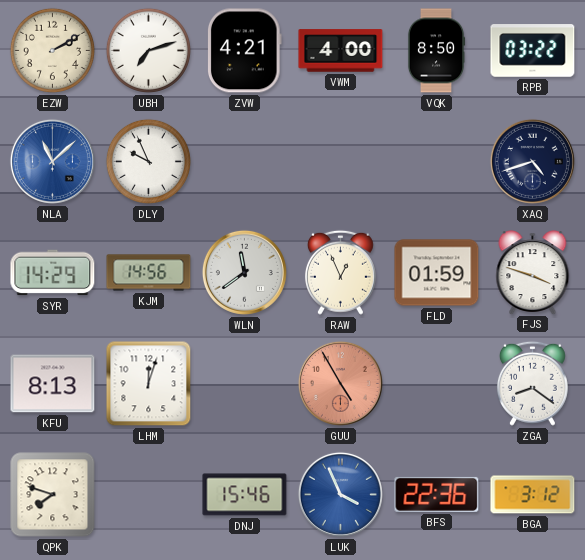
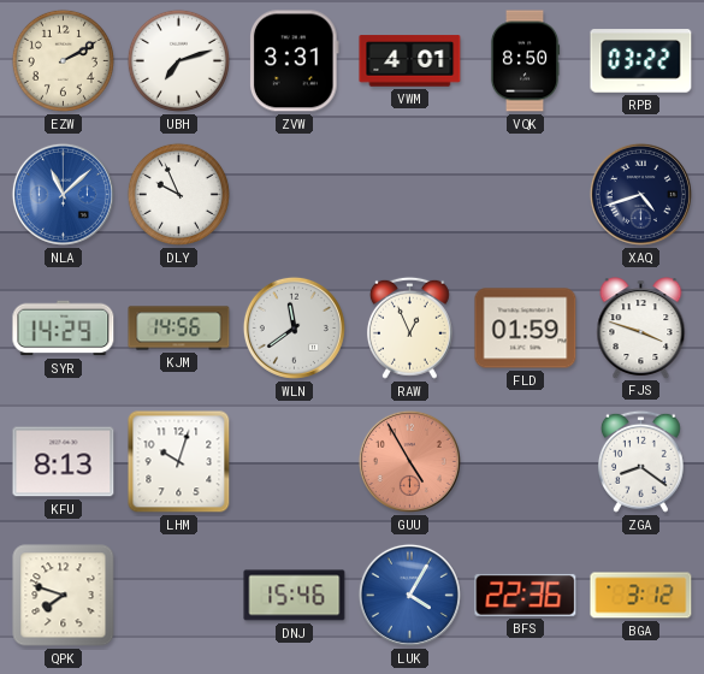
ZVW: 4:21 -> 3:31
VWM: 4:00 -> 4:01
LHM: 12:03 -> 10:03
LUK: 3:56 -> 4:05
